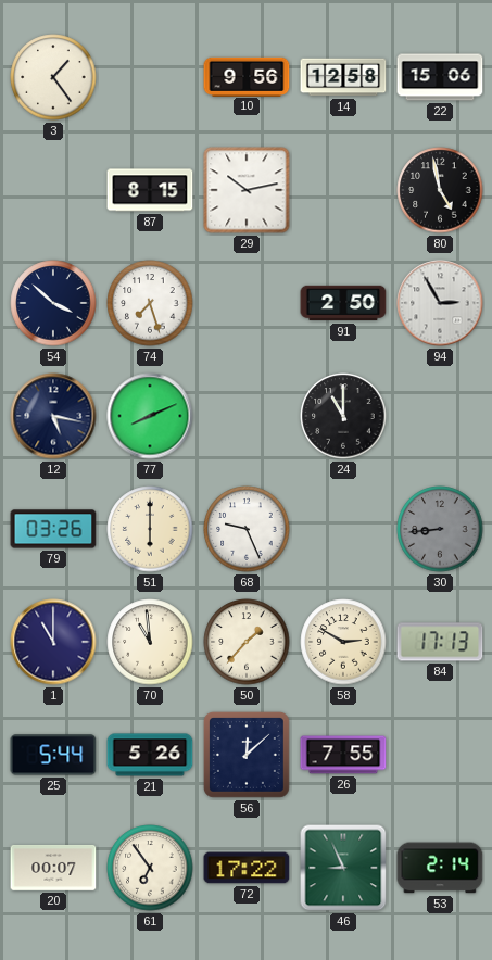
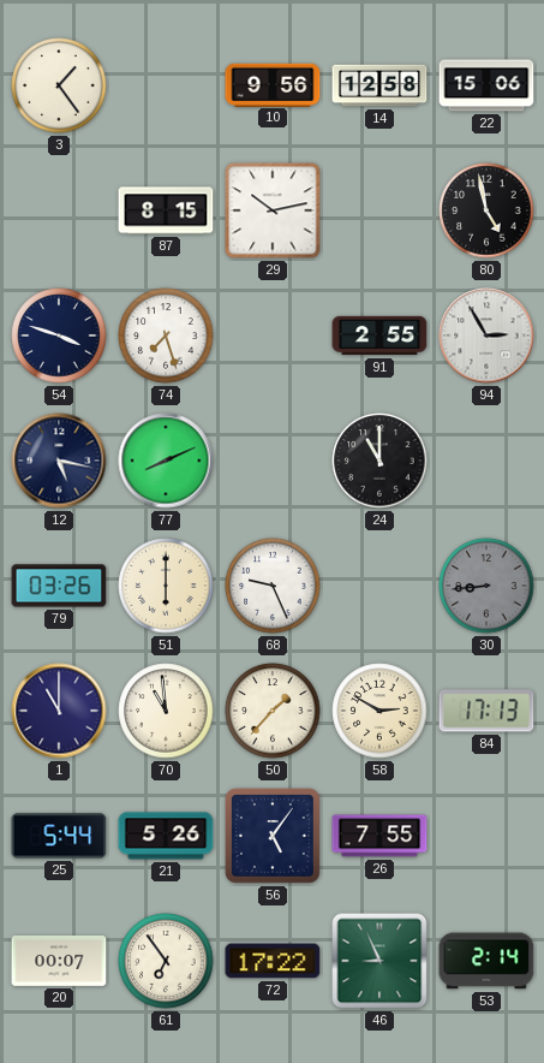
54: 3:52 -> 3:48
91: 2:50 -> 2:55
56: 12:08 -> 5:06
